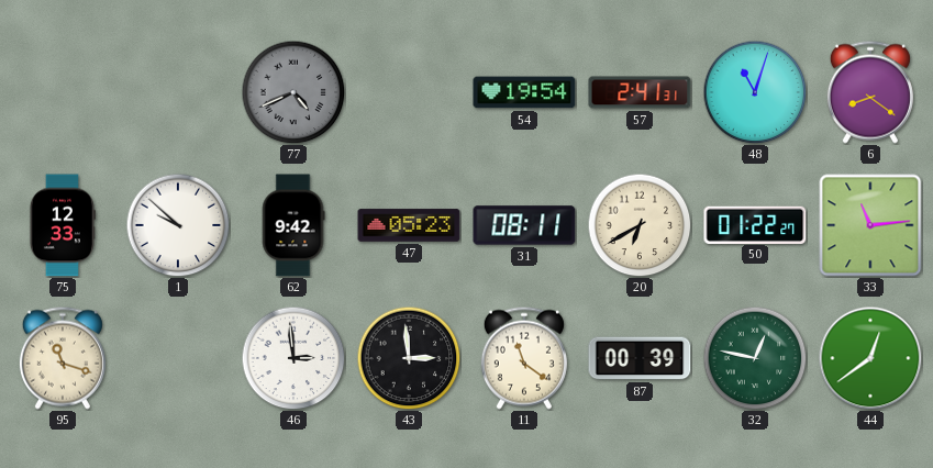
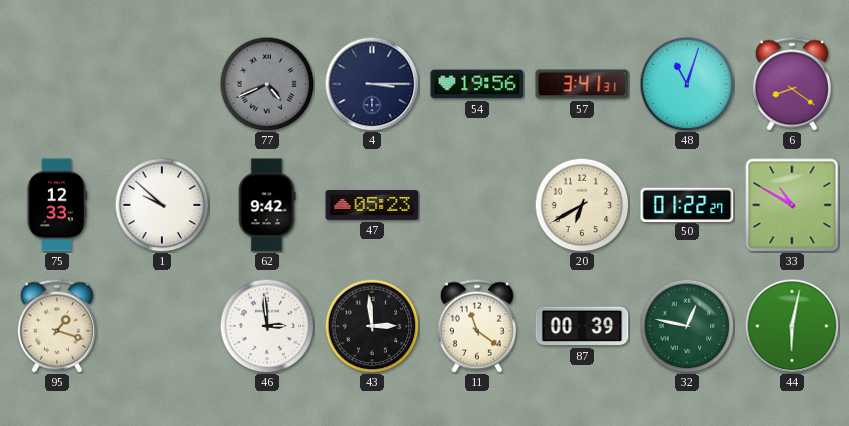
4: none -> 3:15
54: 19:54 -> 19:56
57: 2:41 -> 3:41
31: 08:11 -> none
33: 11:14 -> 10:50
95: 11:18 -> 1:18
44: 12:39 -> 6:02
